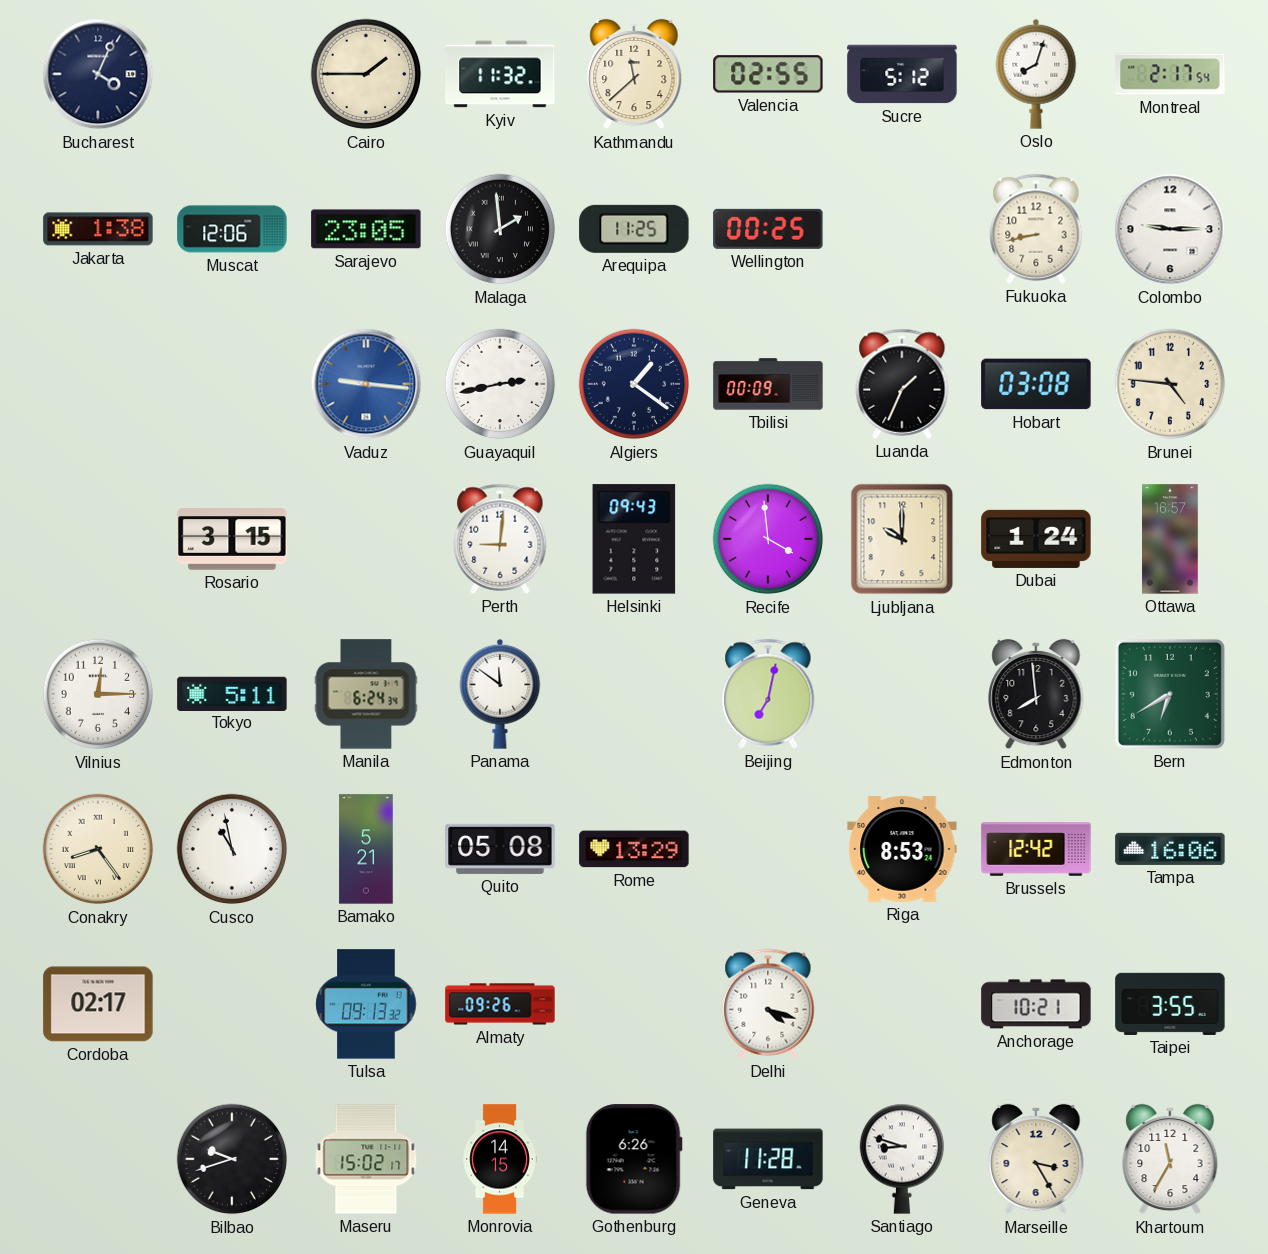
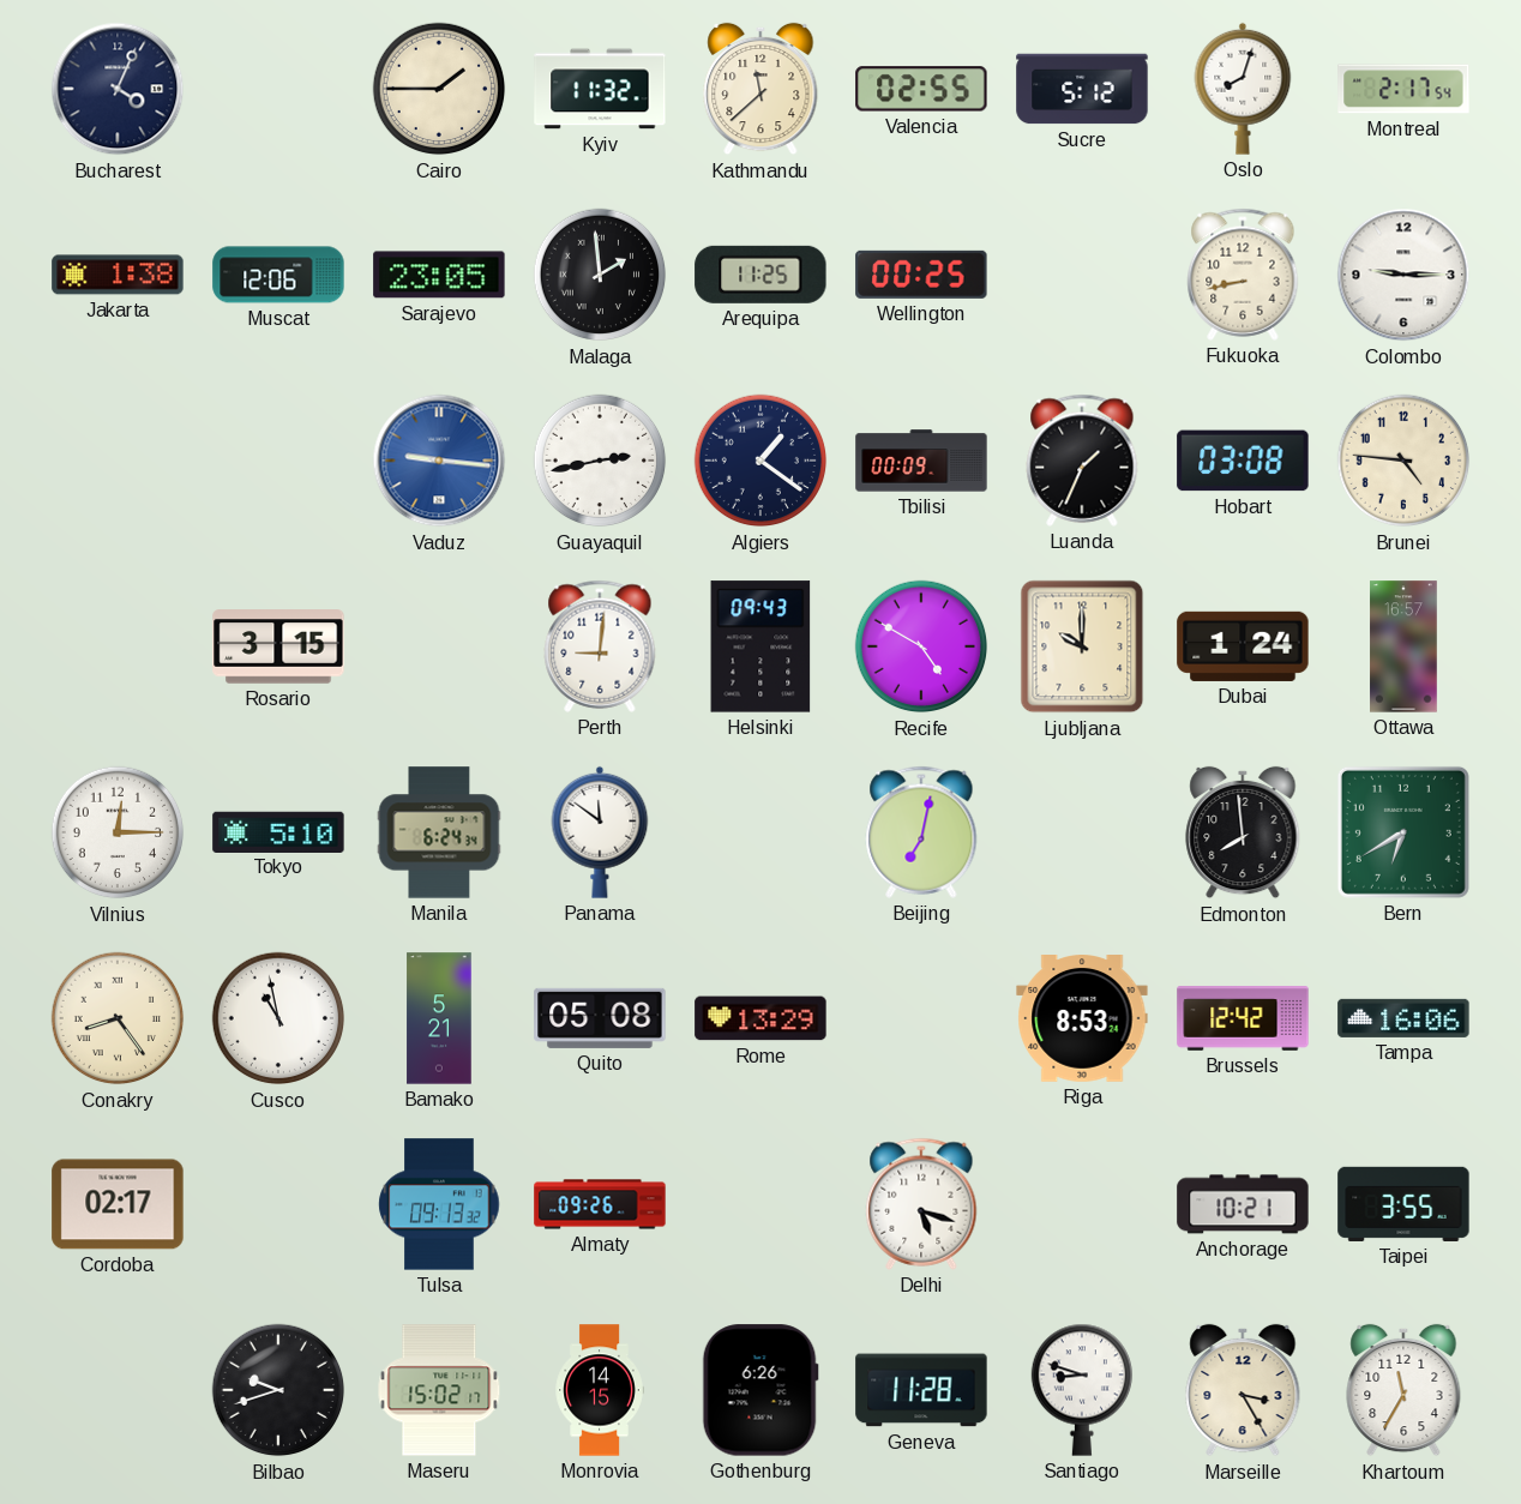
Recife: 3:59 -> 4:50
Tokyo: 5:11 -> 5:10
Delhi: 4:18 -> 5:18
